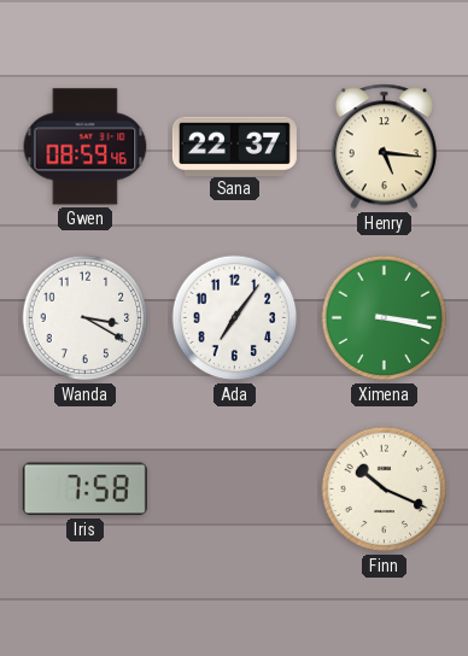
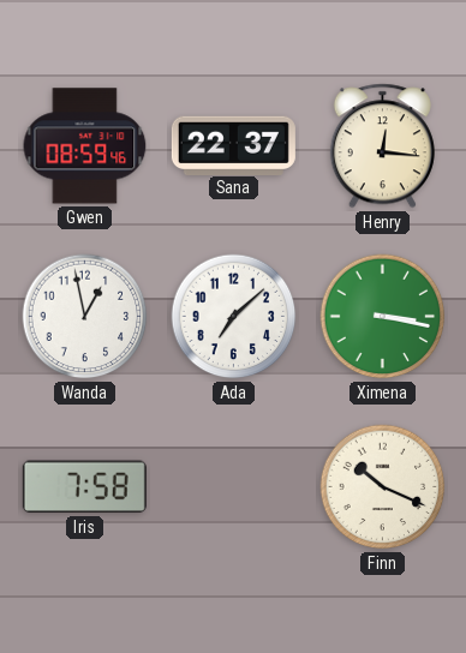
Henry: 5:16 -> 12:16
Wanda: 3:20 -> 12:58
Ada: 7:06 -> 7:08
